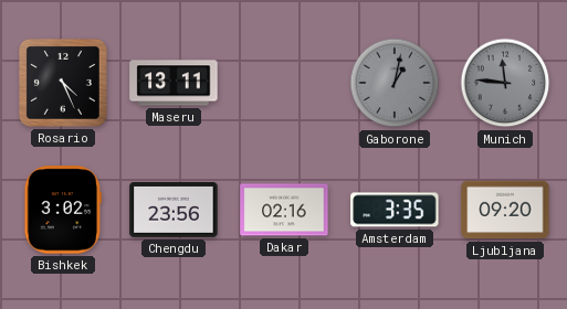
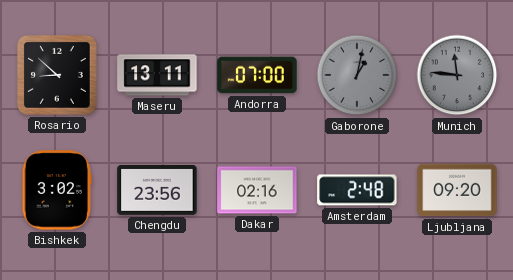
Rosario: 4:26 -> 8:52
Andorra: none -> 07:00
Amsterdam: 3:35 -> 2:48
